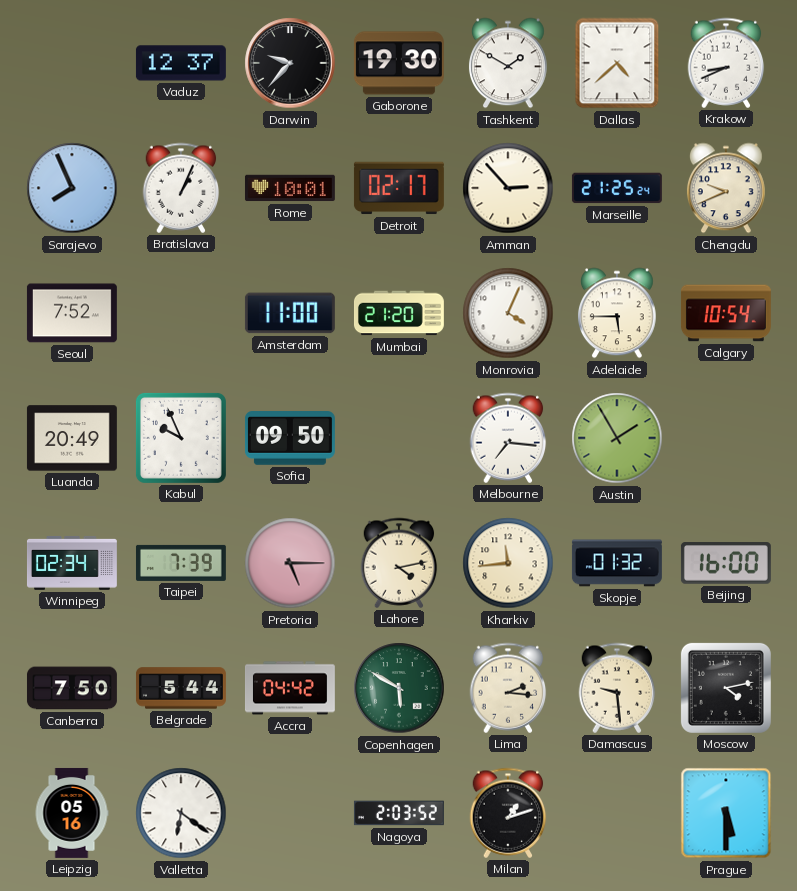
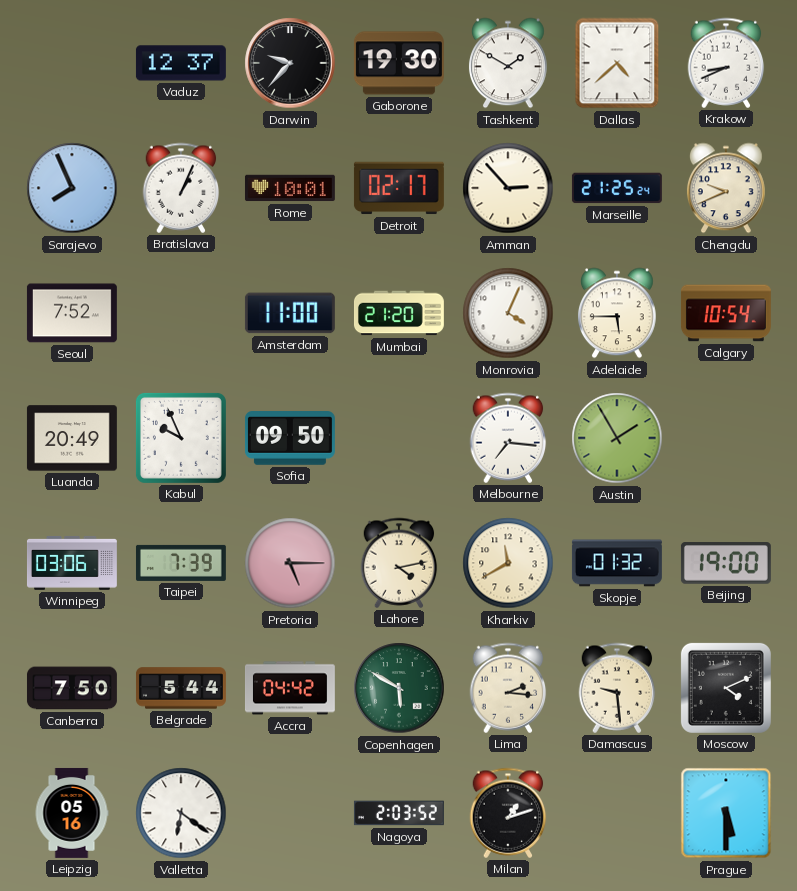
Winnipeg: 02:34 -> 03:06
Kharkiv: 11:44 -> 11:40
Beijing: 16:00 -> 19:00
Moscow: 4:13 -> 4:11
